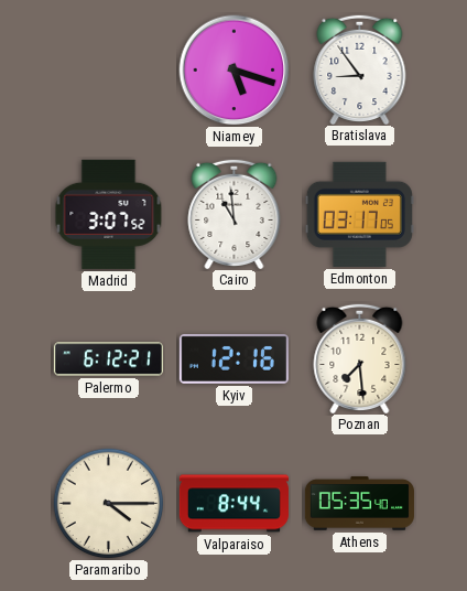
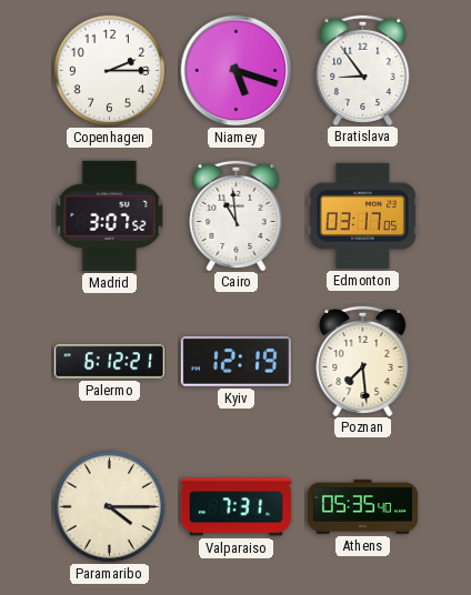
Copenhagen: none -> 2:15
Kyiv: 12:16 -> 12:19
Valparaiso: 8:44 -> 7:31
